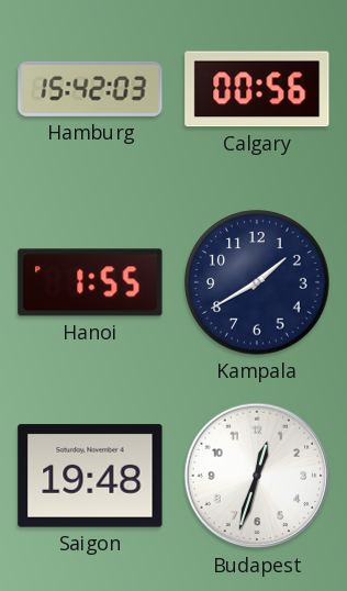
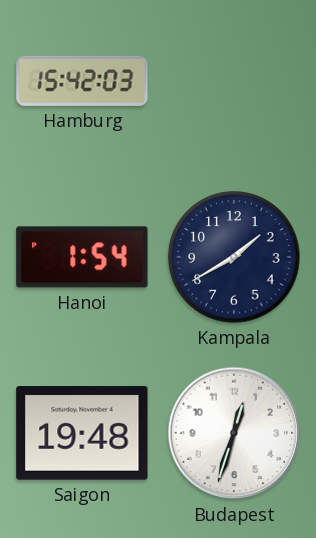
Calgary: 00:56 -> none
Hanoi: 1:55 -> 1:54
